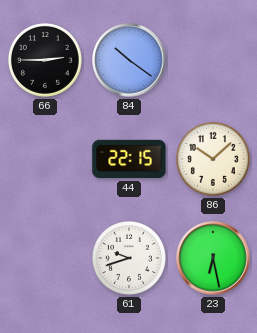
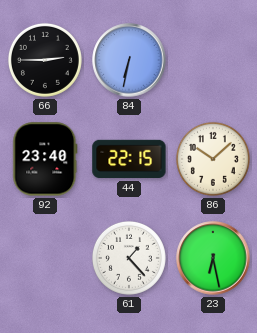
84: 10:21 -> 6:32
92: none -> 23:40
61: 9:42 -> 1:23
